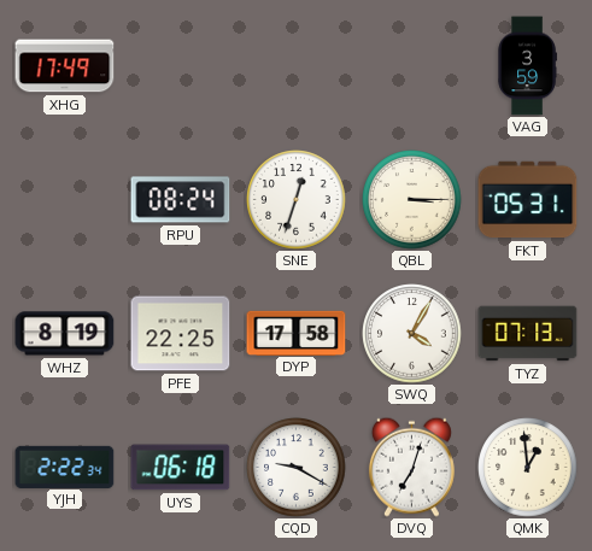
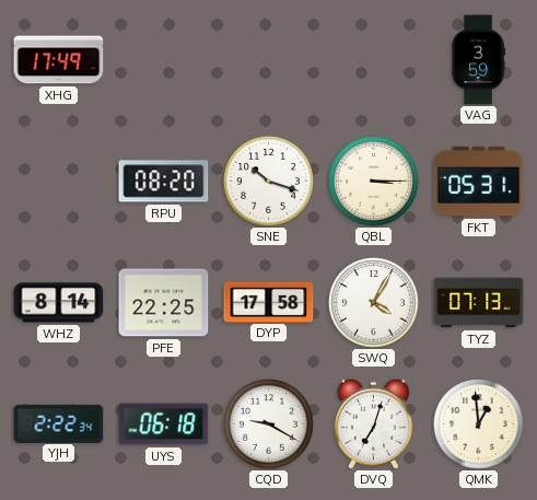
RPU: 08:24 -> 08:20
SNE: 12:33 -> 10:18
WHZ: 8:19 -> 8:14
